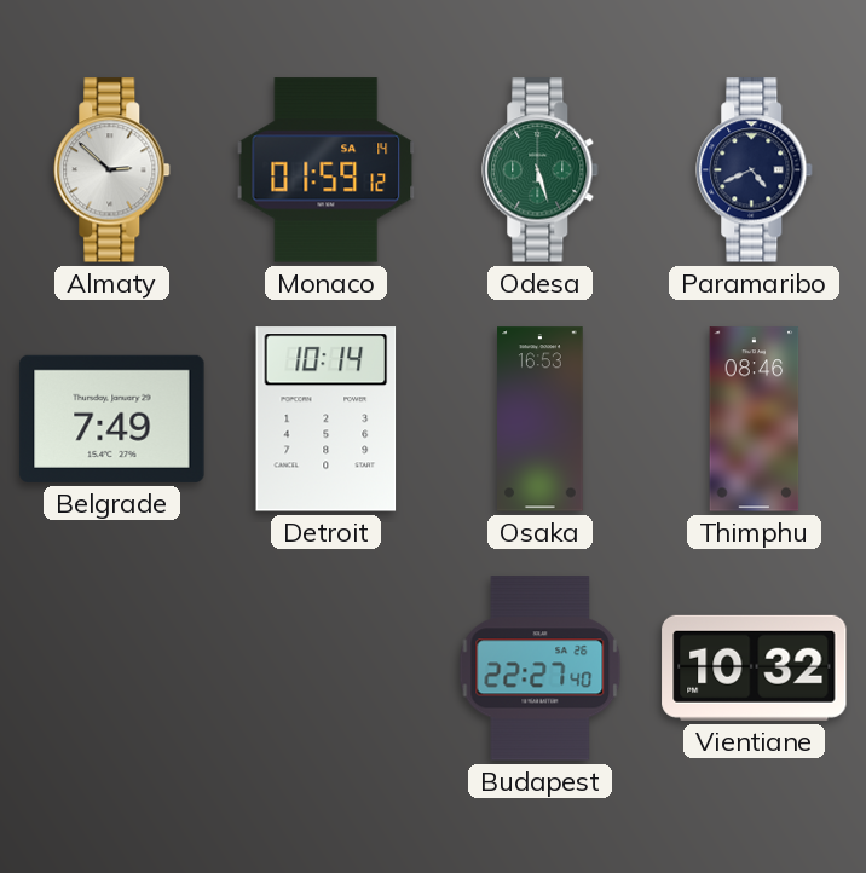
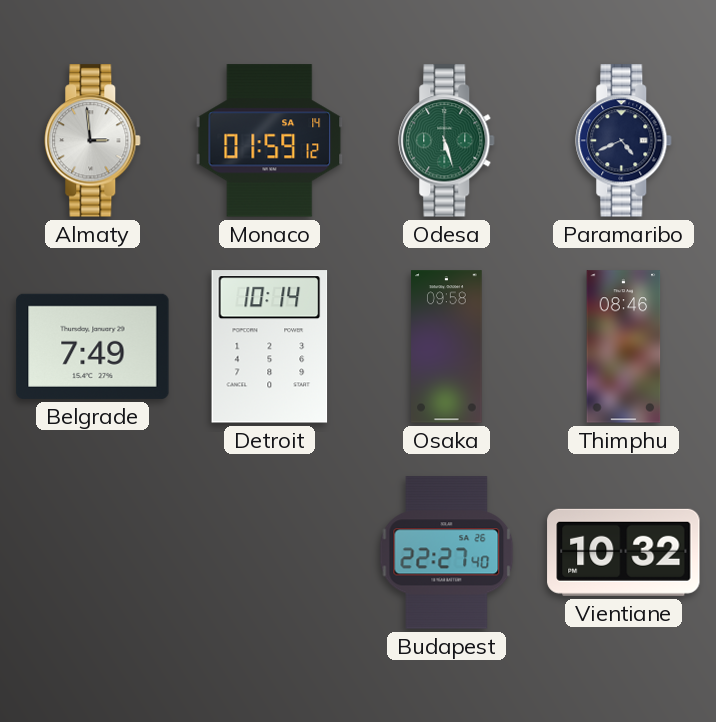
Almaty: 2:52 -> 2:59
Osaka: 16:53 -> 09:58
